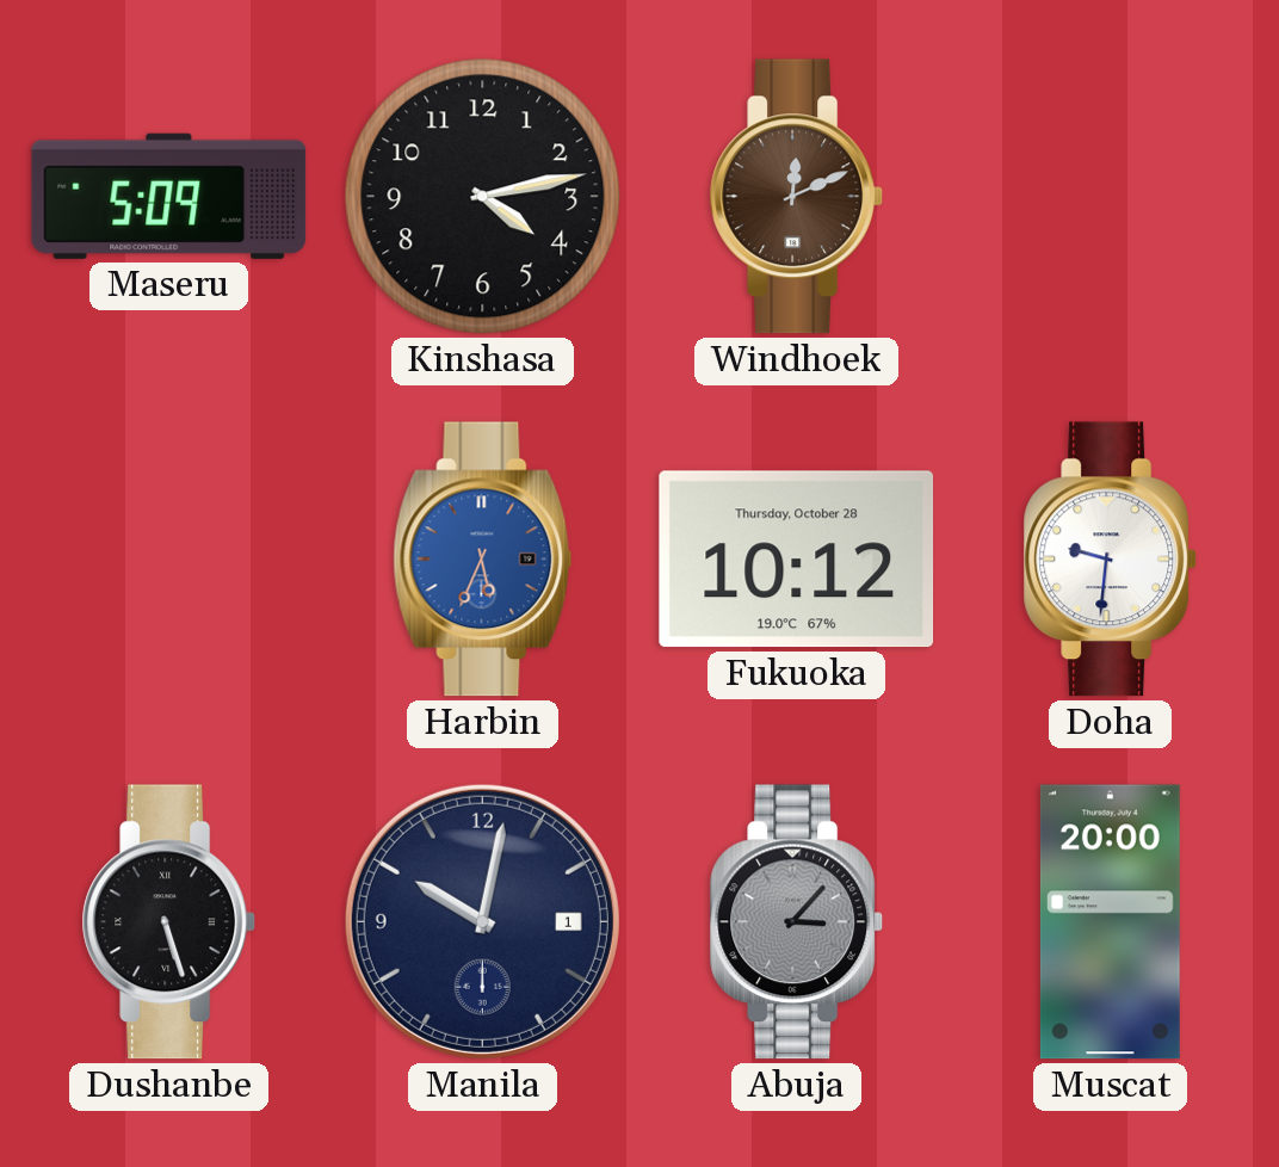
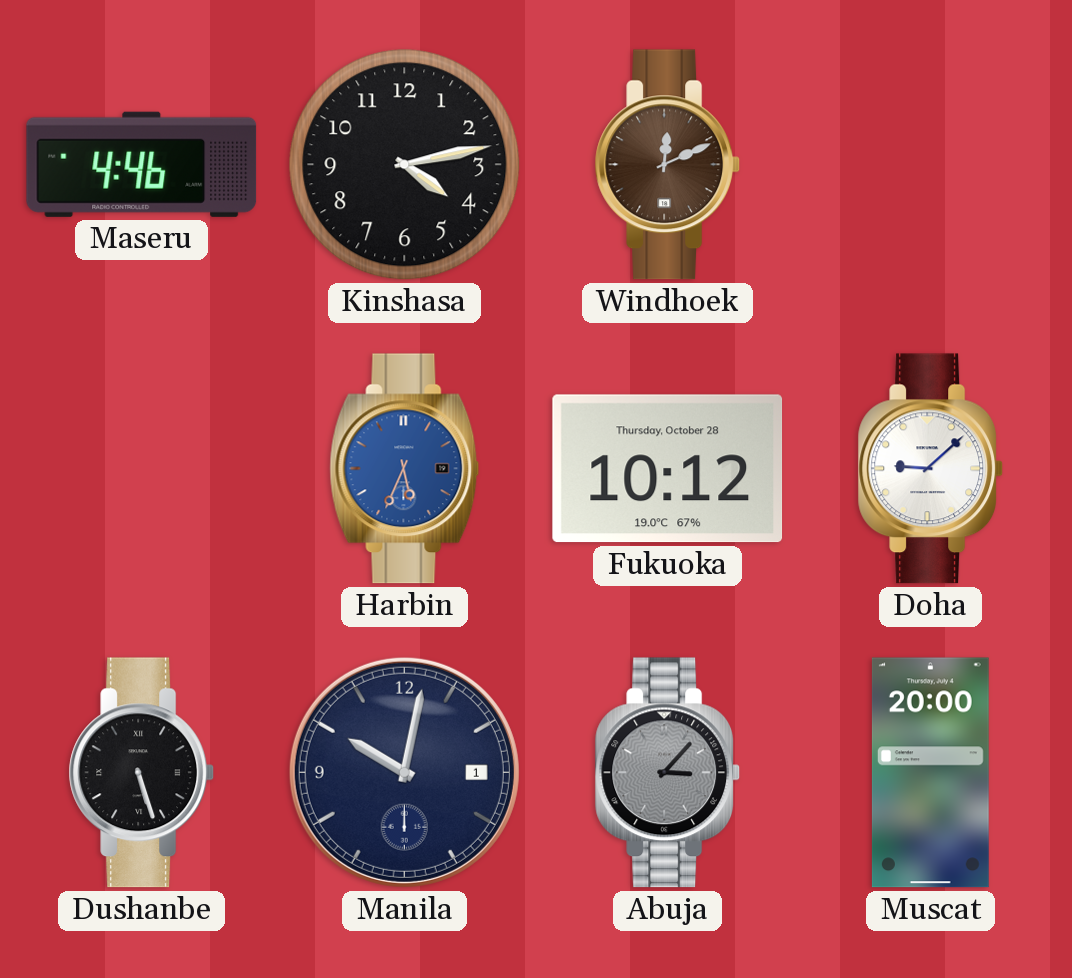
Maseru: 5:09 -> 4:46
Doha: 9:31 -> 9:08
